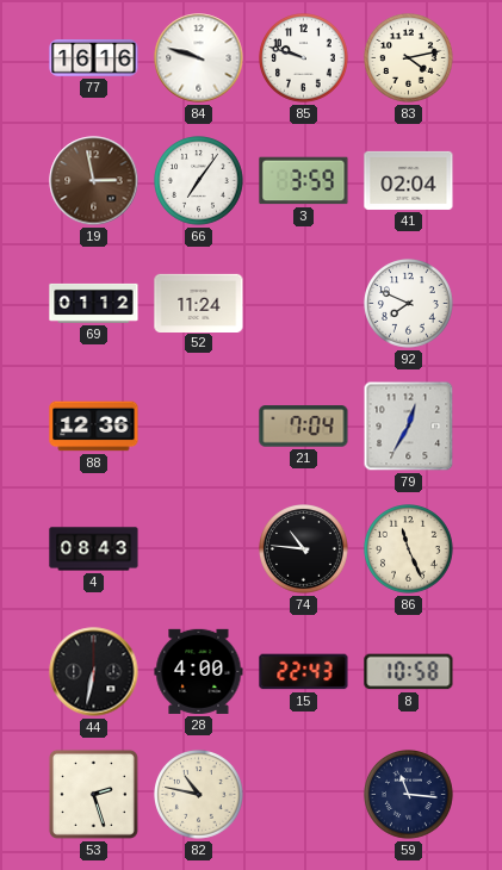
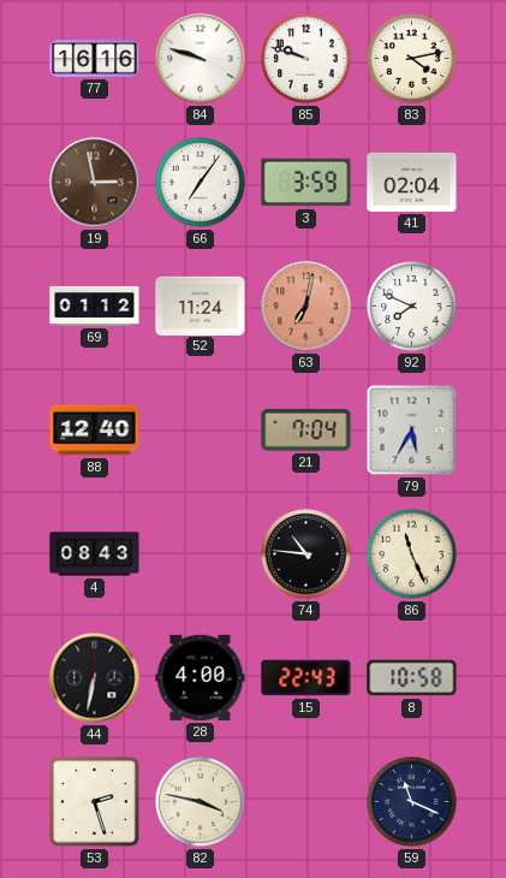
63: none -> 7:02
88: 12:36 -> 12:40
79: 12:35 -> 5:35
82: 10:47 -> 3:47
59: 11:16 -> 11:19
